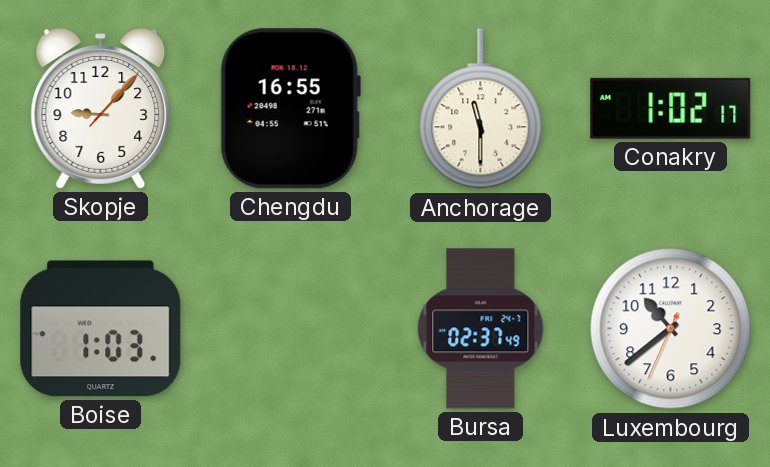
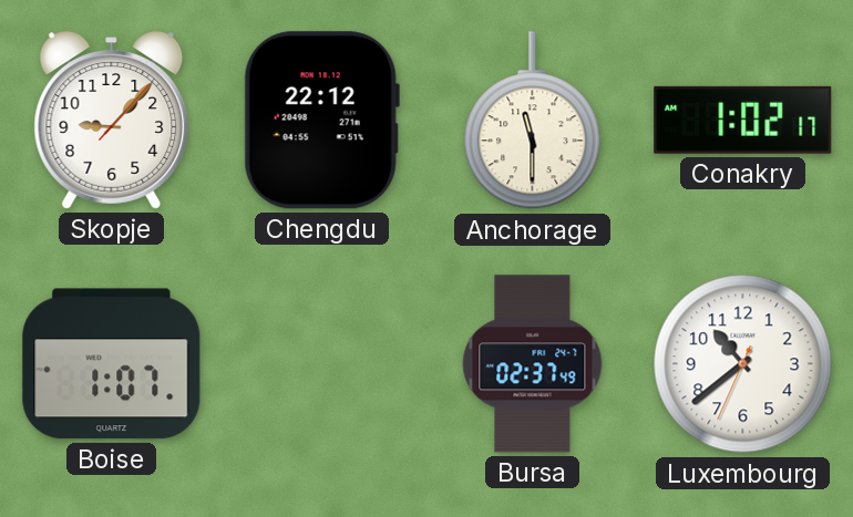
Chengdu: 16:55 -> 22:12
Boise: 1:03 -> 1:07
